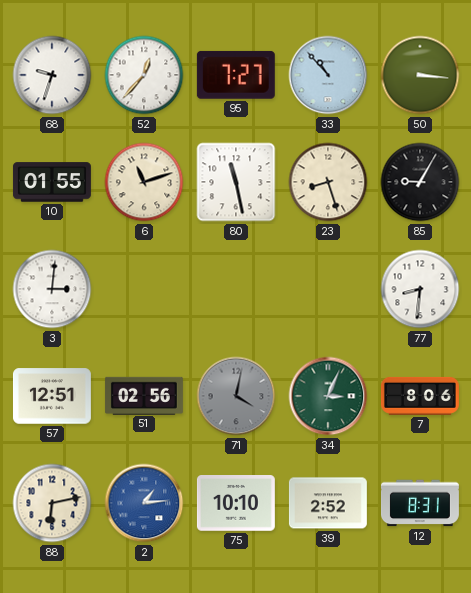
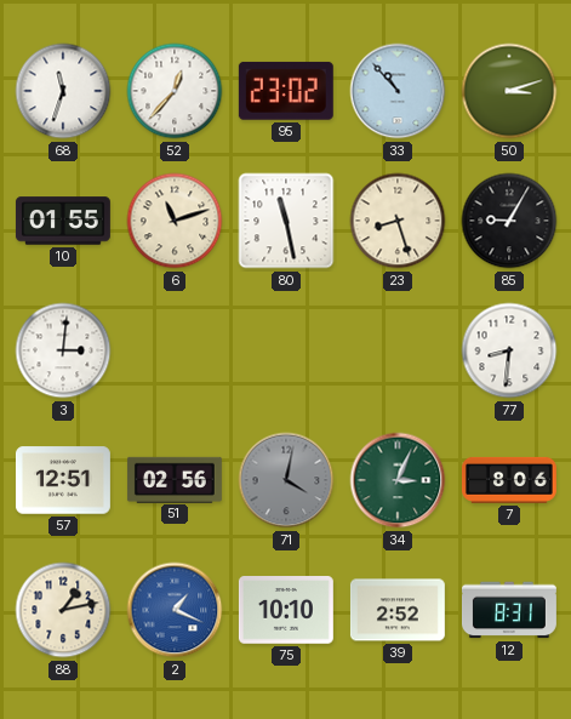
68: 9:33 -> 11:33
95: 7:27 -> 23:02
50: 3:16 -> 3:12
88: 6:13 -> 1:13
2: 1:14 -> 1:19
